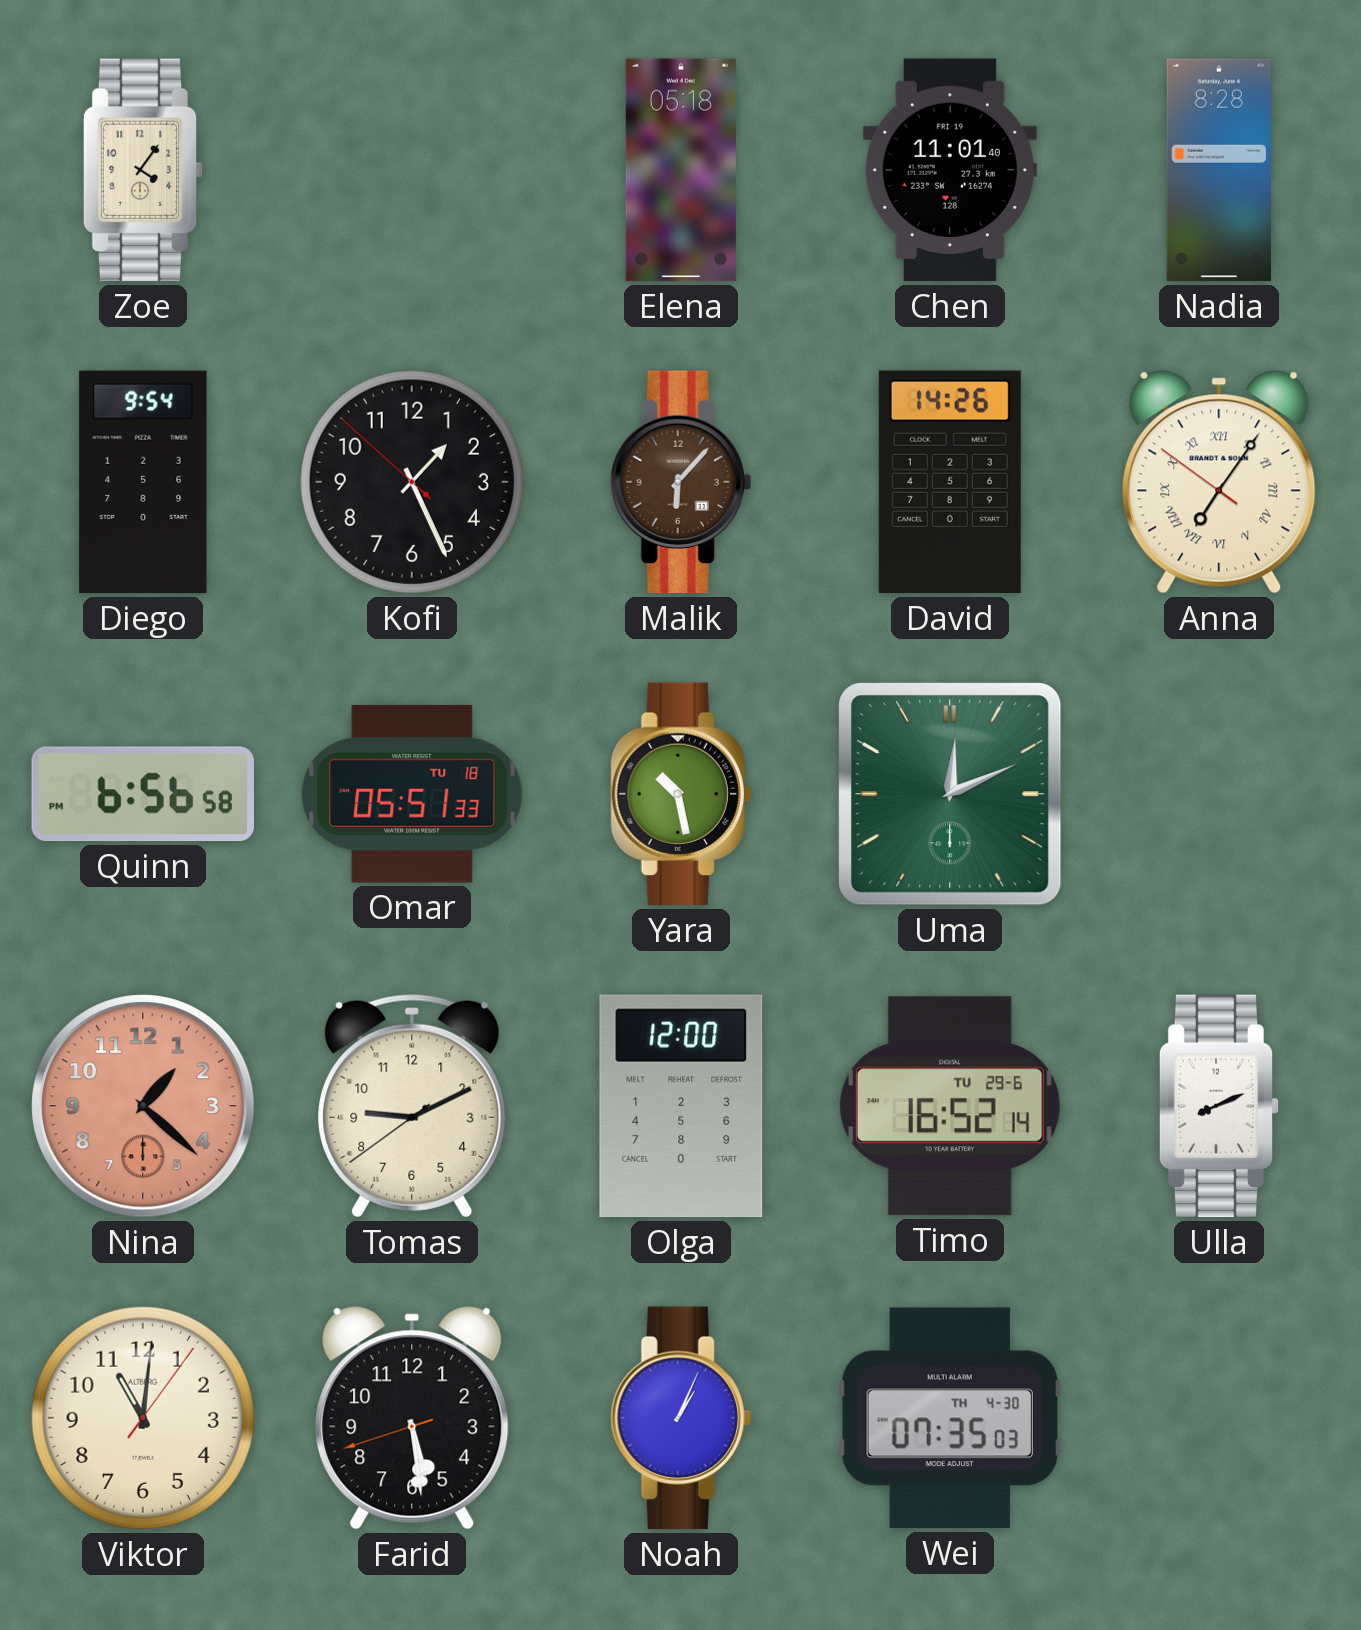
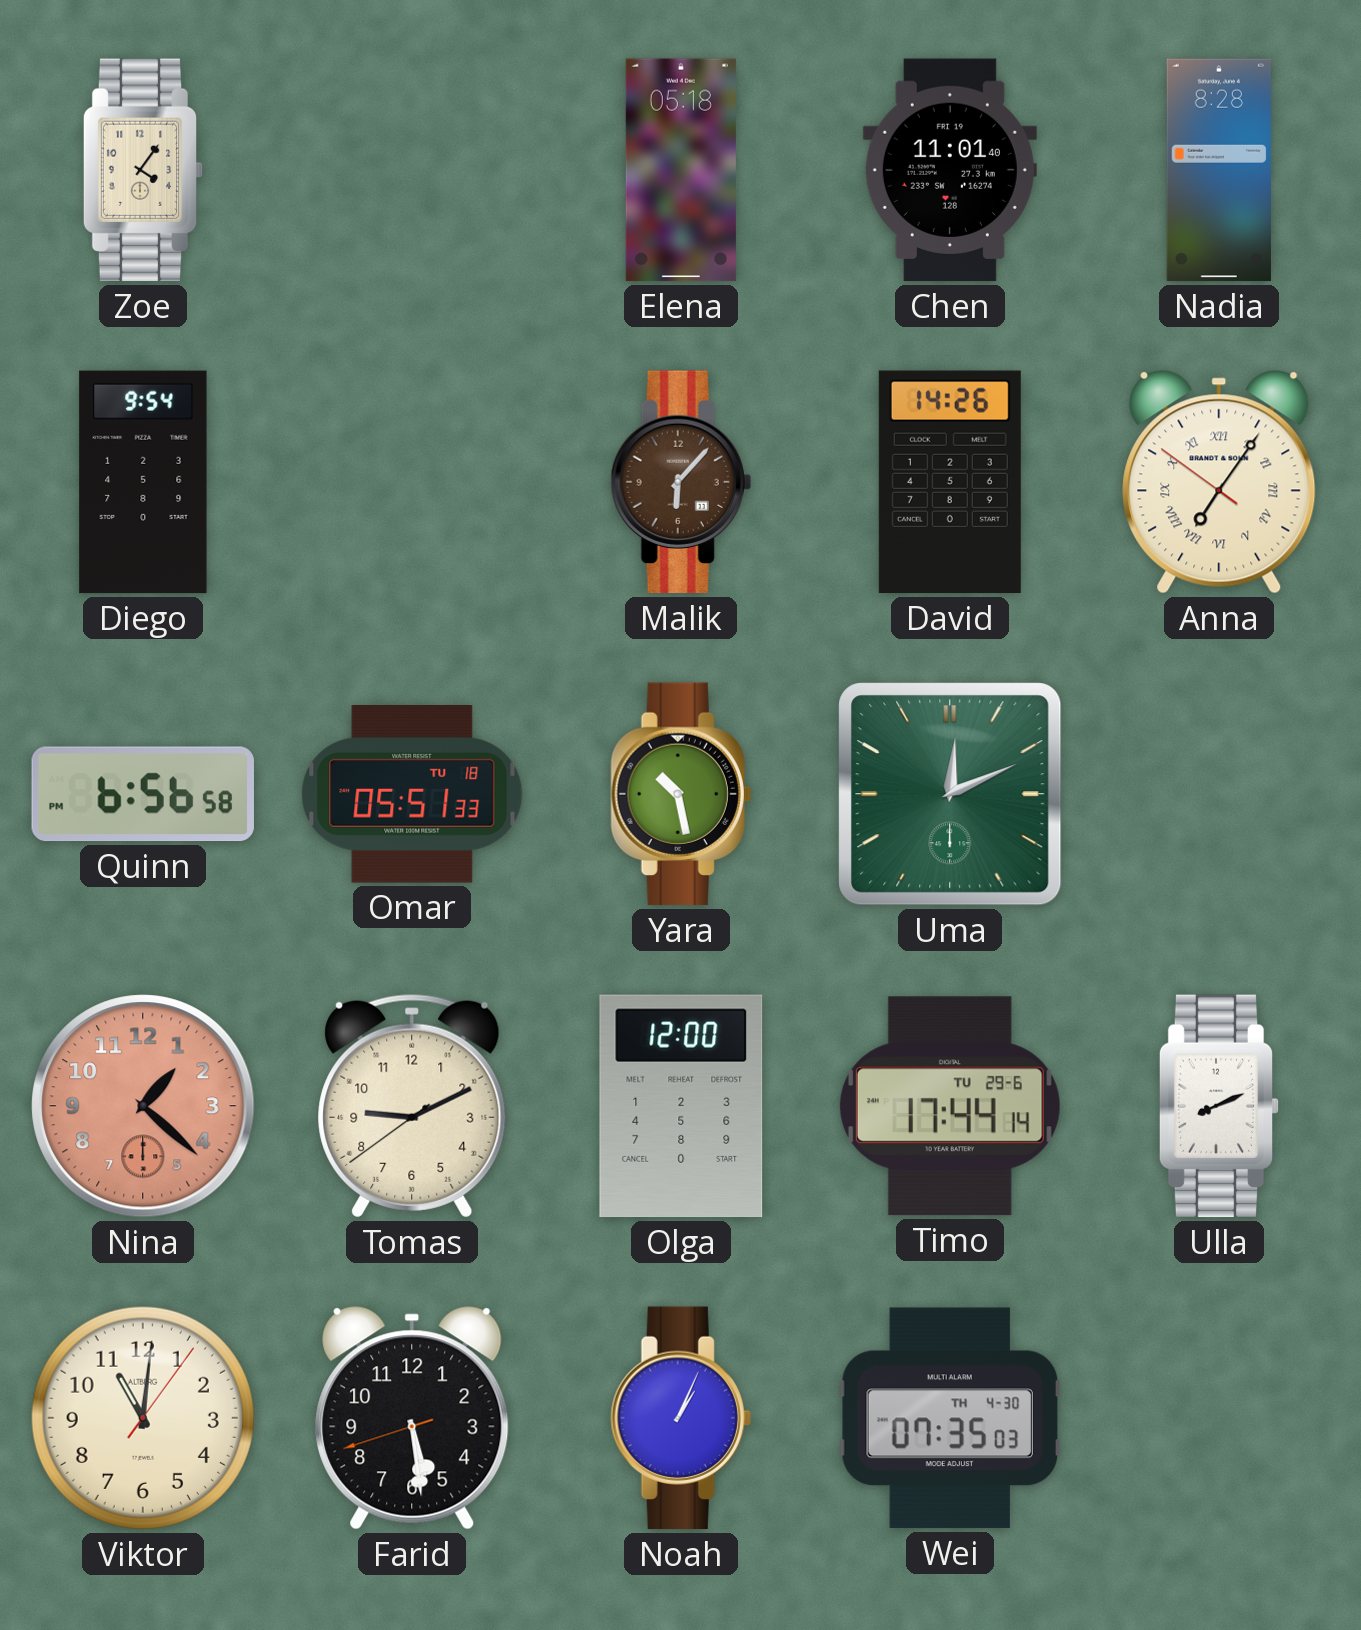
Kofi: 1:25 -> none
Timo: 16:52 -> 17:44
